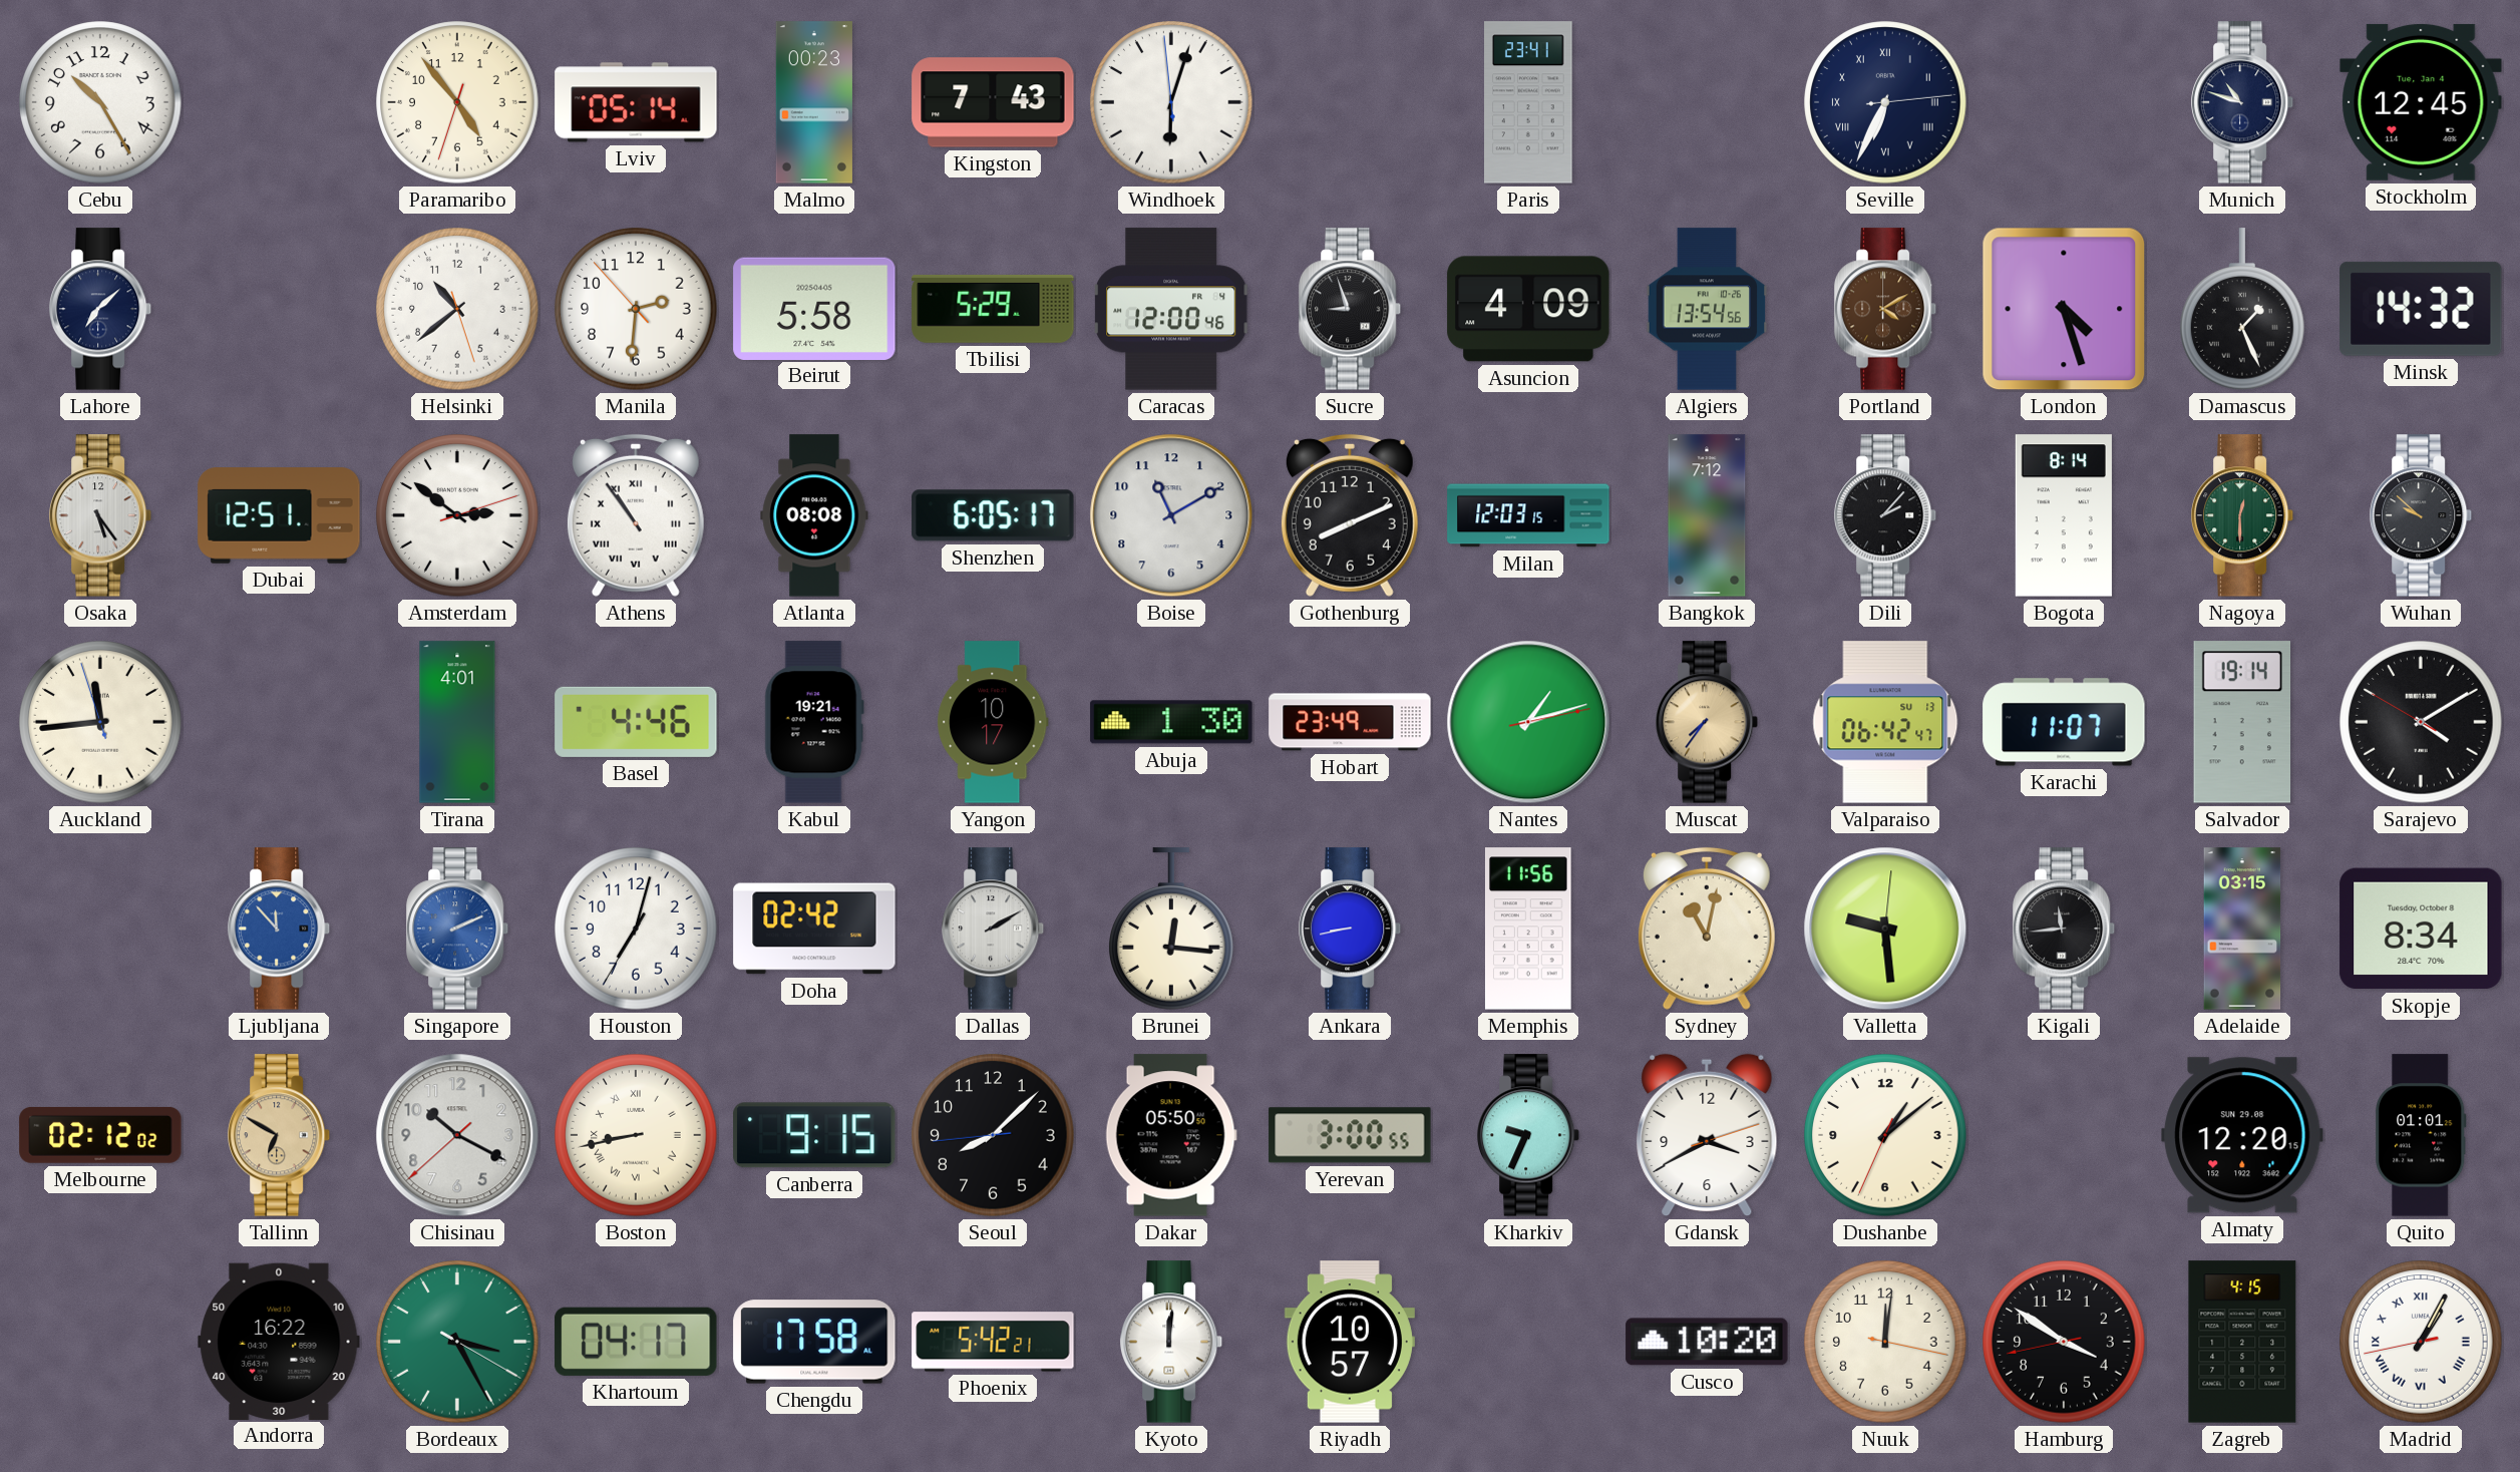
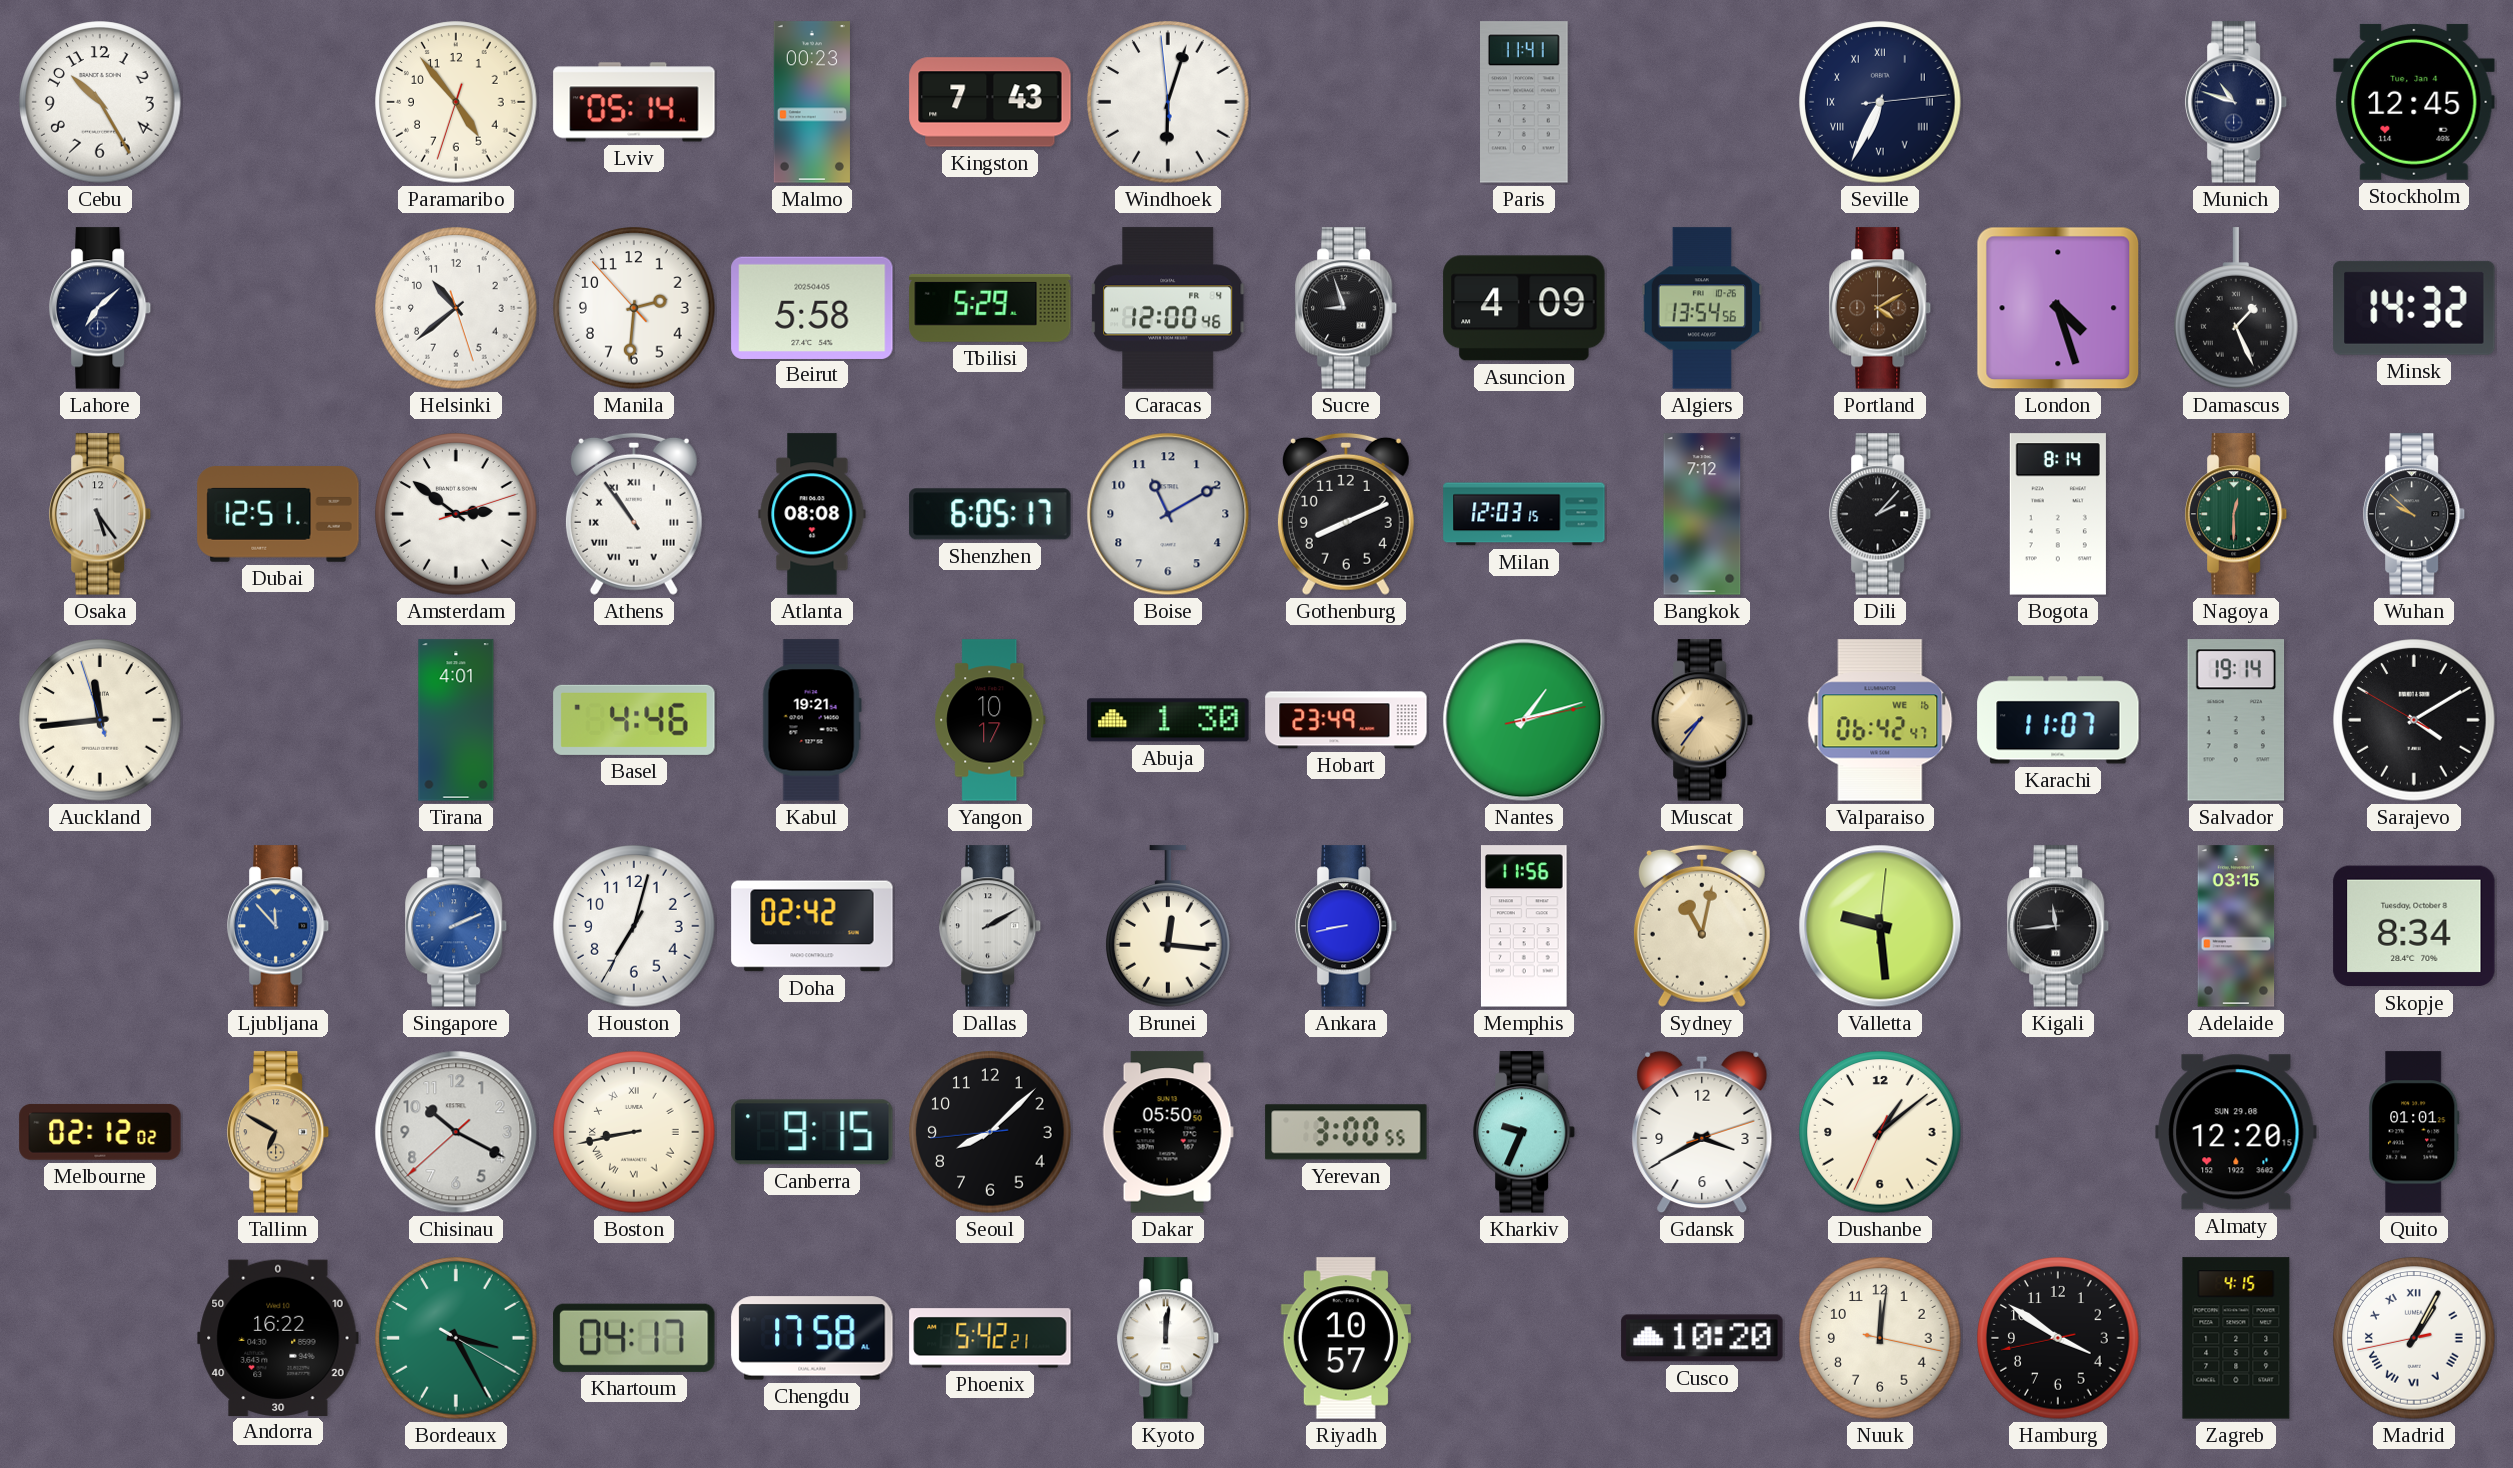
Paris: 23:41 -> 11:41
Valparaiso date: SU 13 -> WE 16
